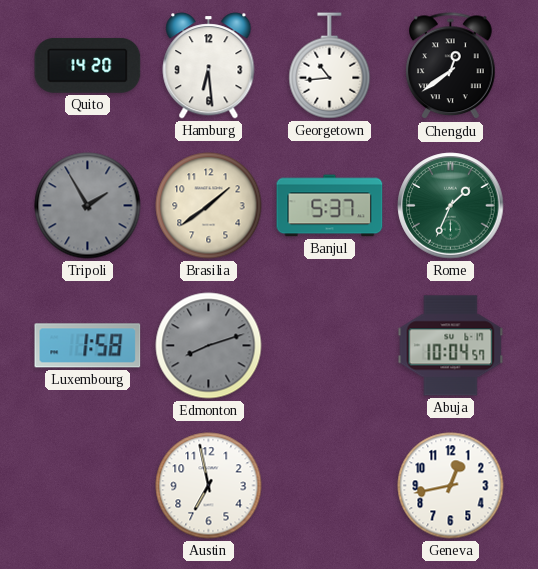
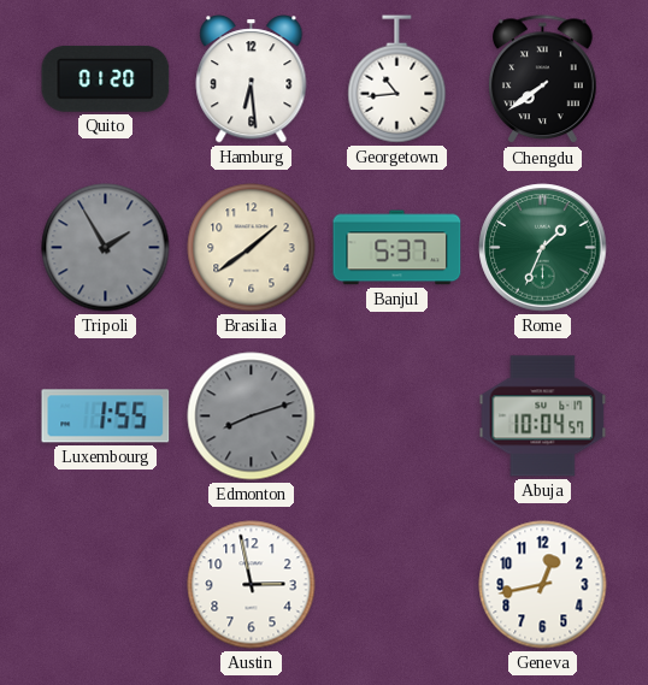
Quito: 14:20 -> 01:20
Chengdu: 12:39 -> 7:39
Luxembourg: 1:58 -> 1:55
Austin: 6:58 -> 2:58
